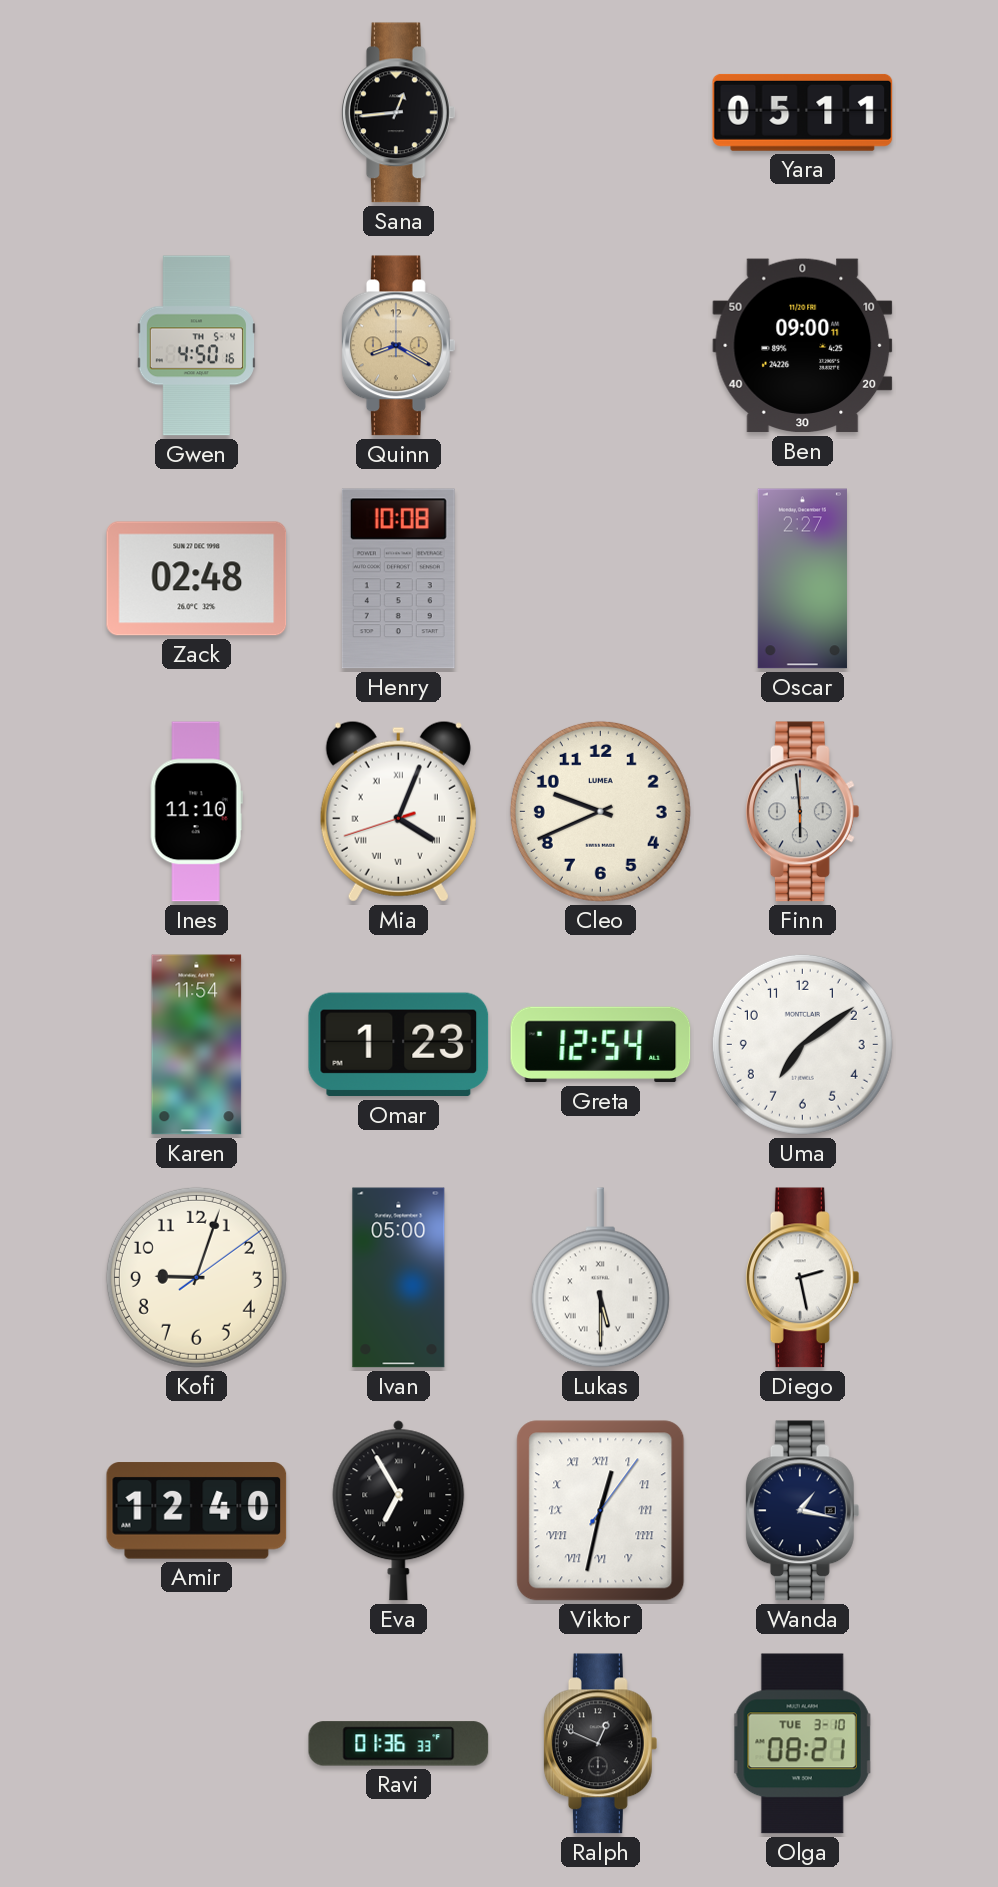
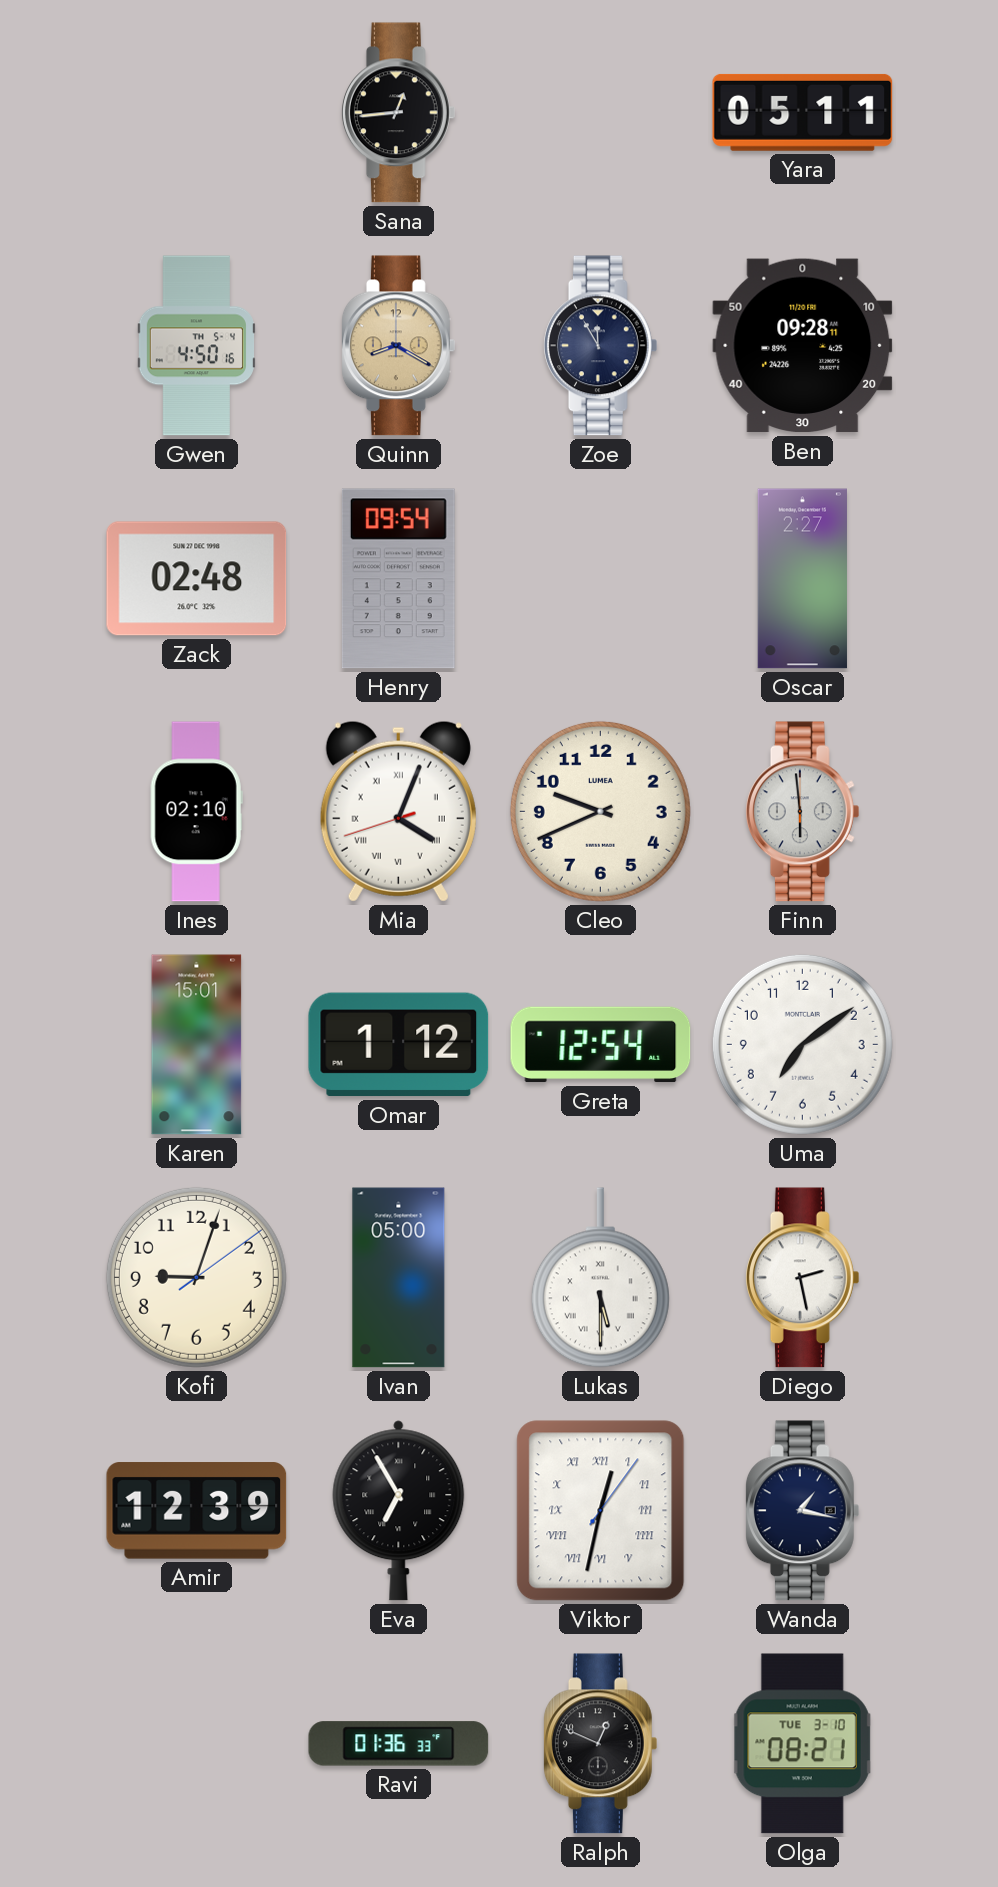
Zoe: none -> 11:55
Ben: 09:00 -> 09:28
Henry: 10:08 -> 09:54
Ines: 11:10 -> 02:10
Karen: 11:54 -> 15:01
Omar: 1:23 -> 1:12
Amir: 12:40 -> 12:39
